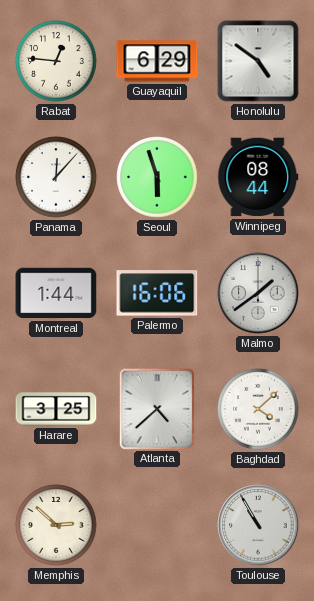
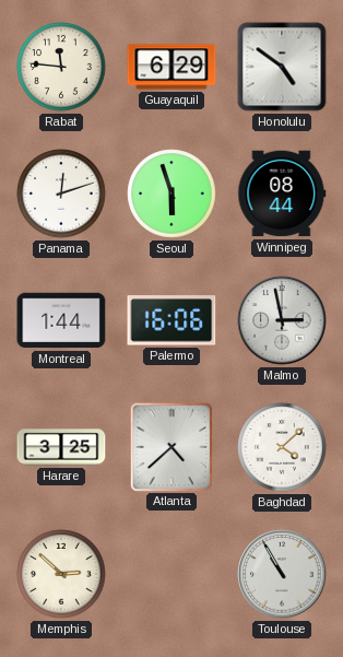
Rabat: 12:46 -> 11:46
Panama: 12:07 -> 12:12
Malmo: 1:39 -> 2:58
